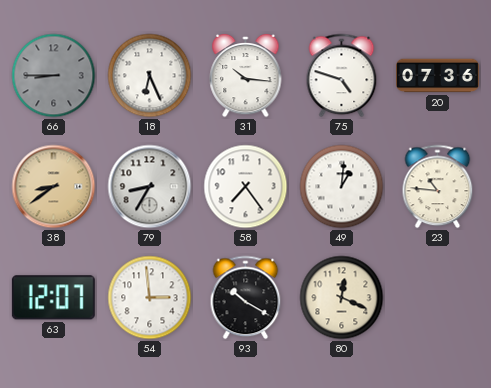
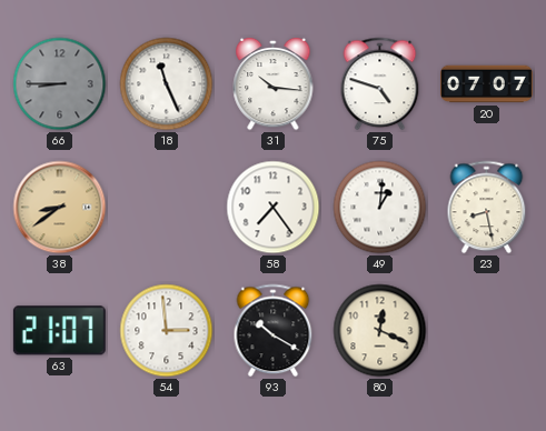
18: 6:26 -> 11:26
20: 07:36 -> 07:07
79: 8:35 -> none
23: 10:46 -> 8:28
63: 12:07 -> 21:07
